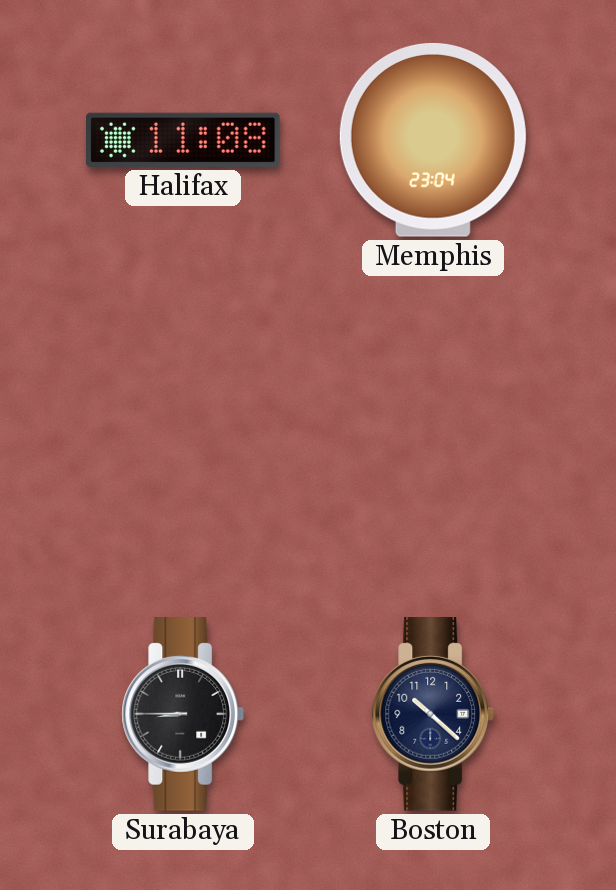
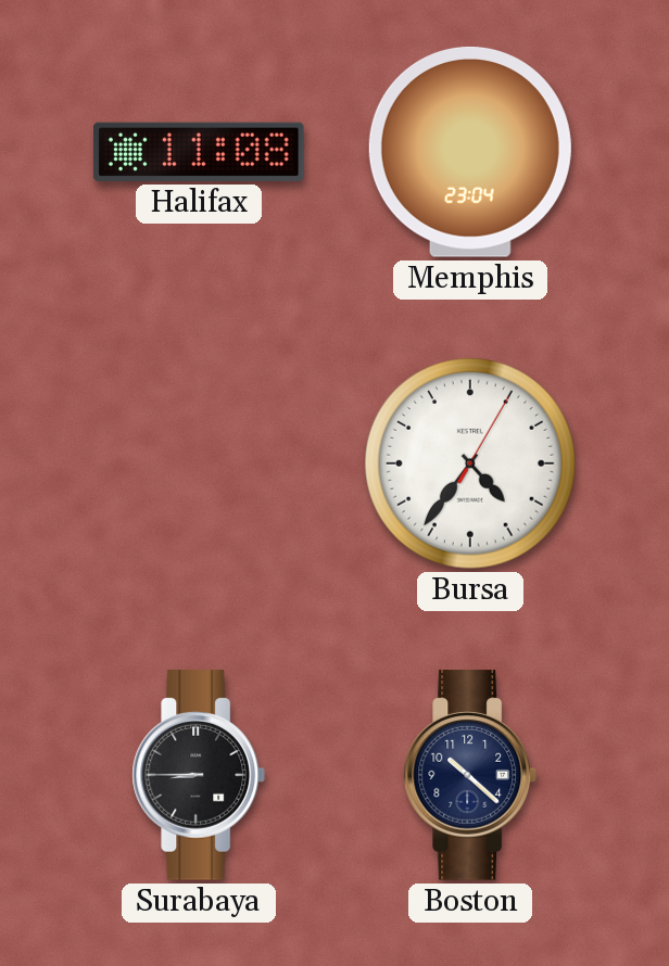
Bursa: none -> 4:36
